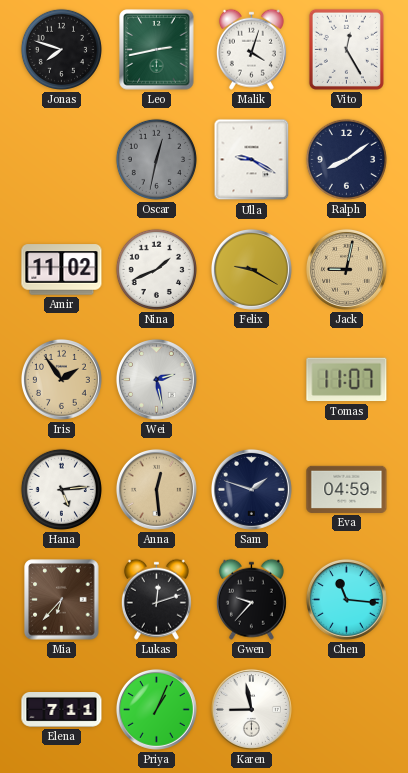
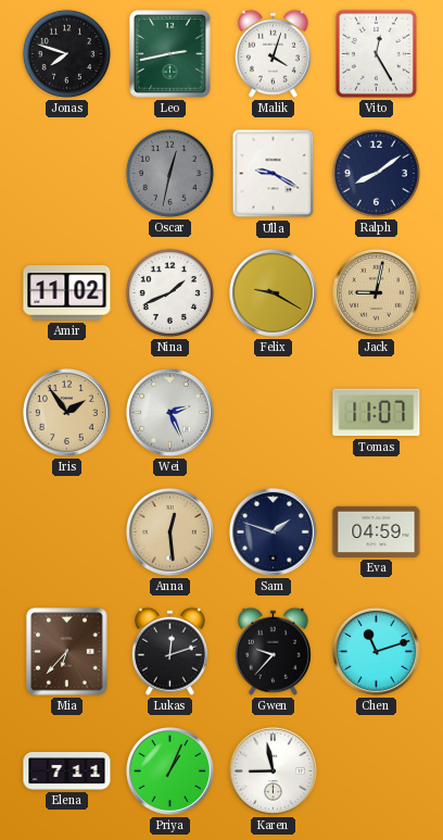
Wei: 2:28 -> 2:26
Hana: 5:14 -> none
Chen: 11:16 -> 11:12
